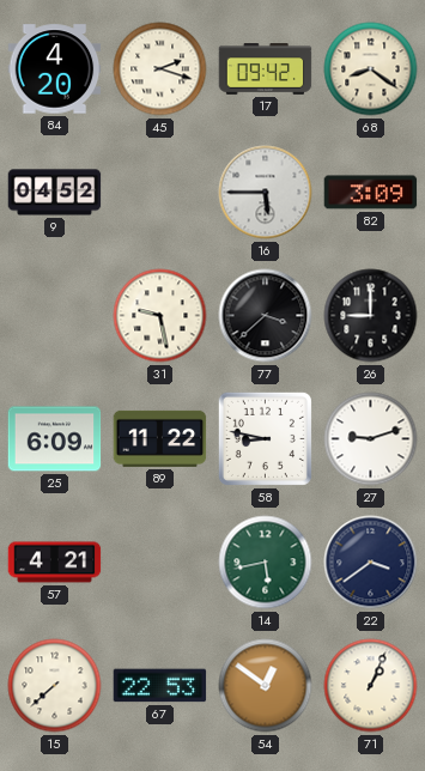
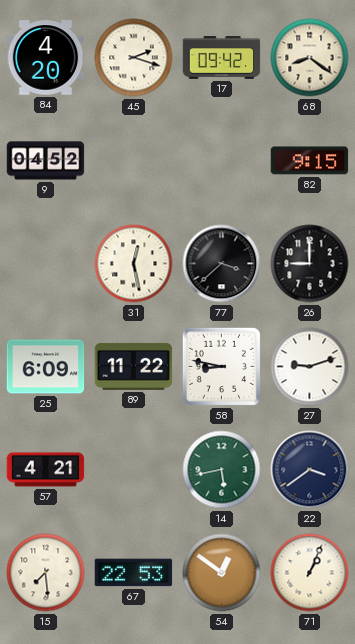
16: 5:45 -> none
82: 3:09 -> 9:15
31: 9:28 -> 12:28
15: 7:38 -> 7:29
